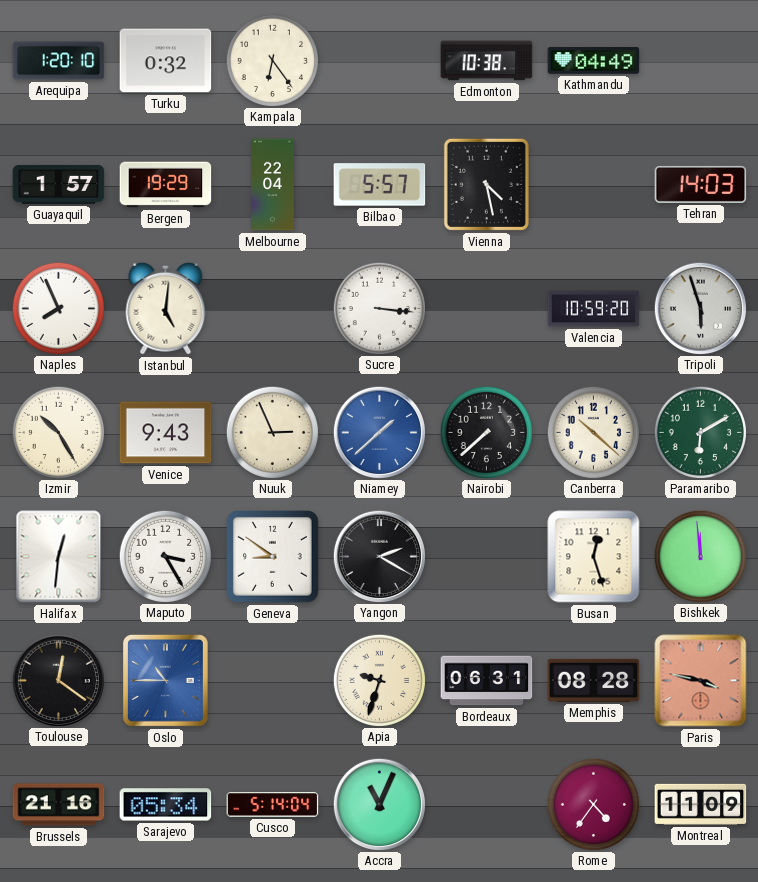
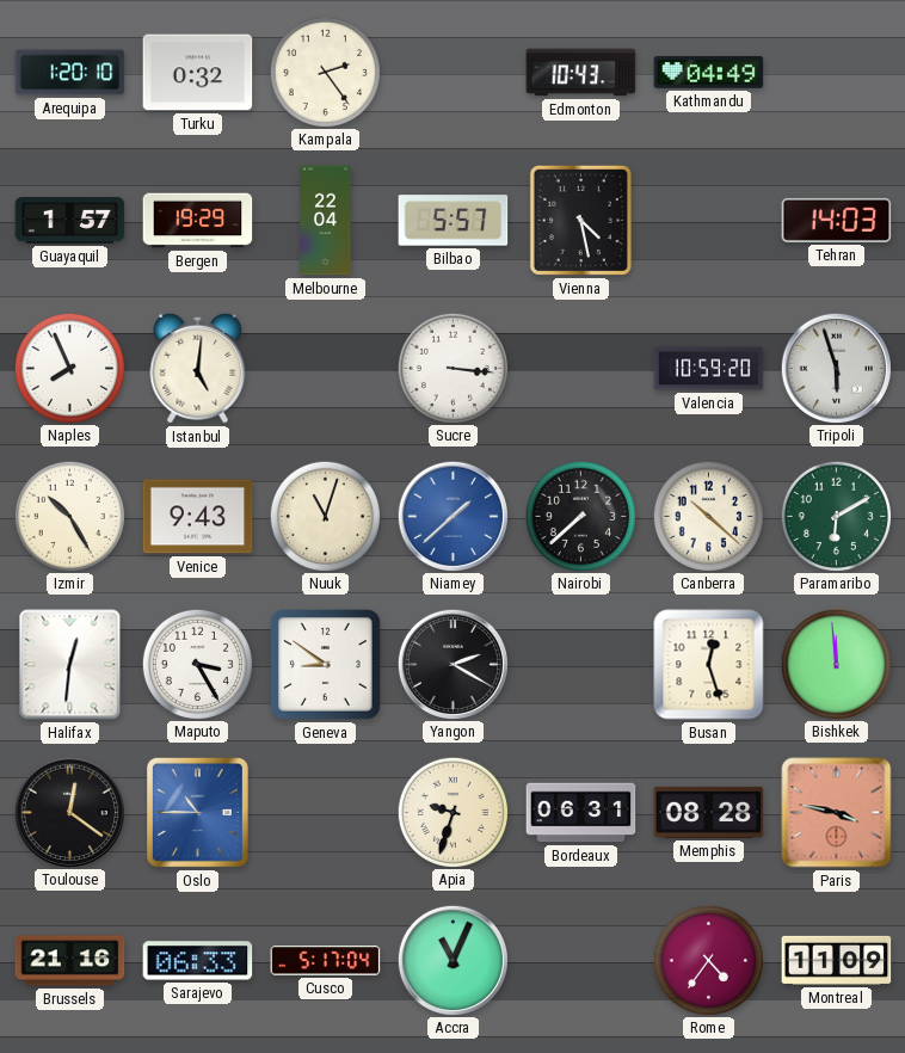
Kampala: 6:24 -> 2:24
Edmonton: 10:38 -> 10:43
Nuuk: 2:56 -> 11:03
Sarajevo: 05:34 -> 06:33
Cusco: 5:14 -> 5:17
